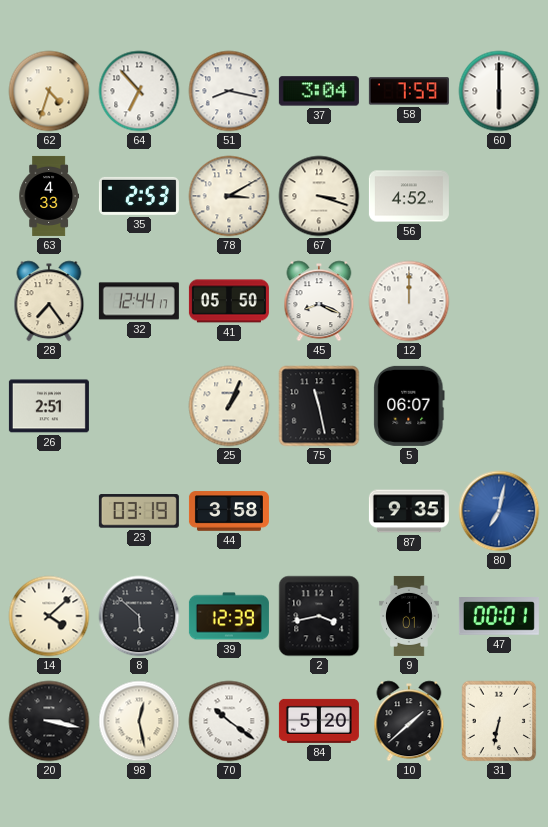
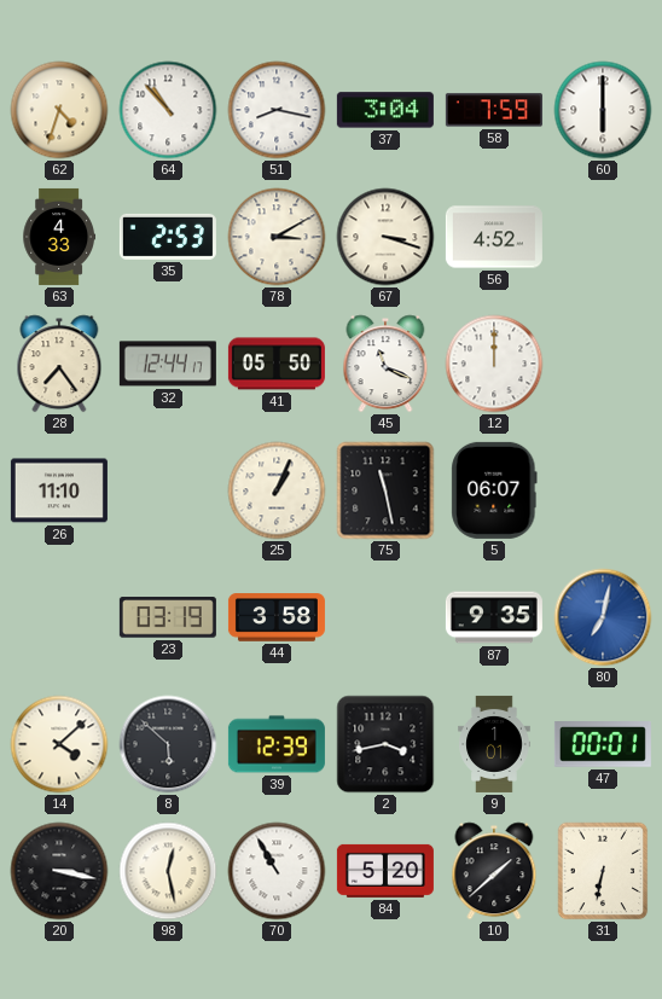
64: 6:53 -> 10:53
45: 8:19 -> 11:19
26: 2:51 -> 11:10
70: 10:21 -> 10:55
